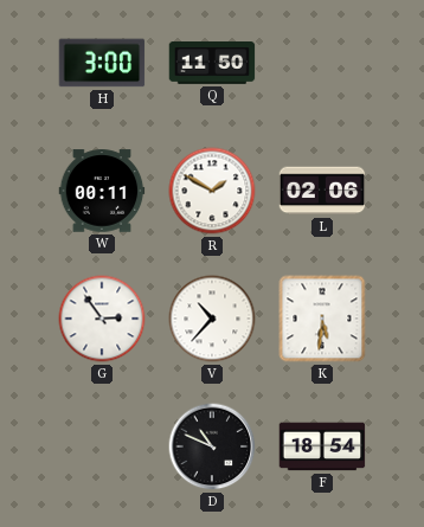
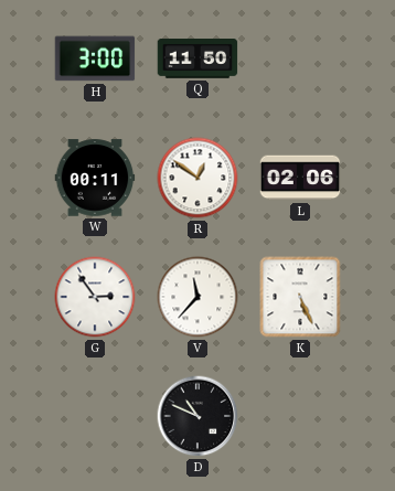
R: 1:50 -> 12:51
V: 10:37 -> 11:37
K: 5:31 -> 5:26
F: 18:54 -> none
